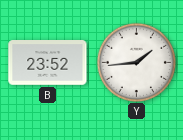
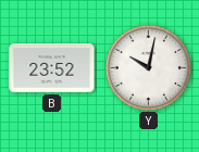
Y: 1:44 -> 10:02
